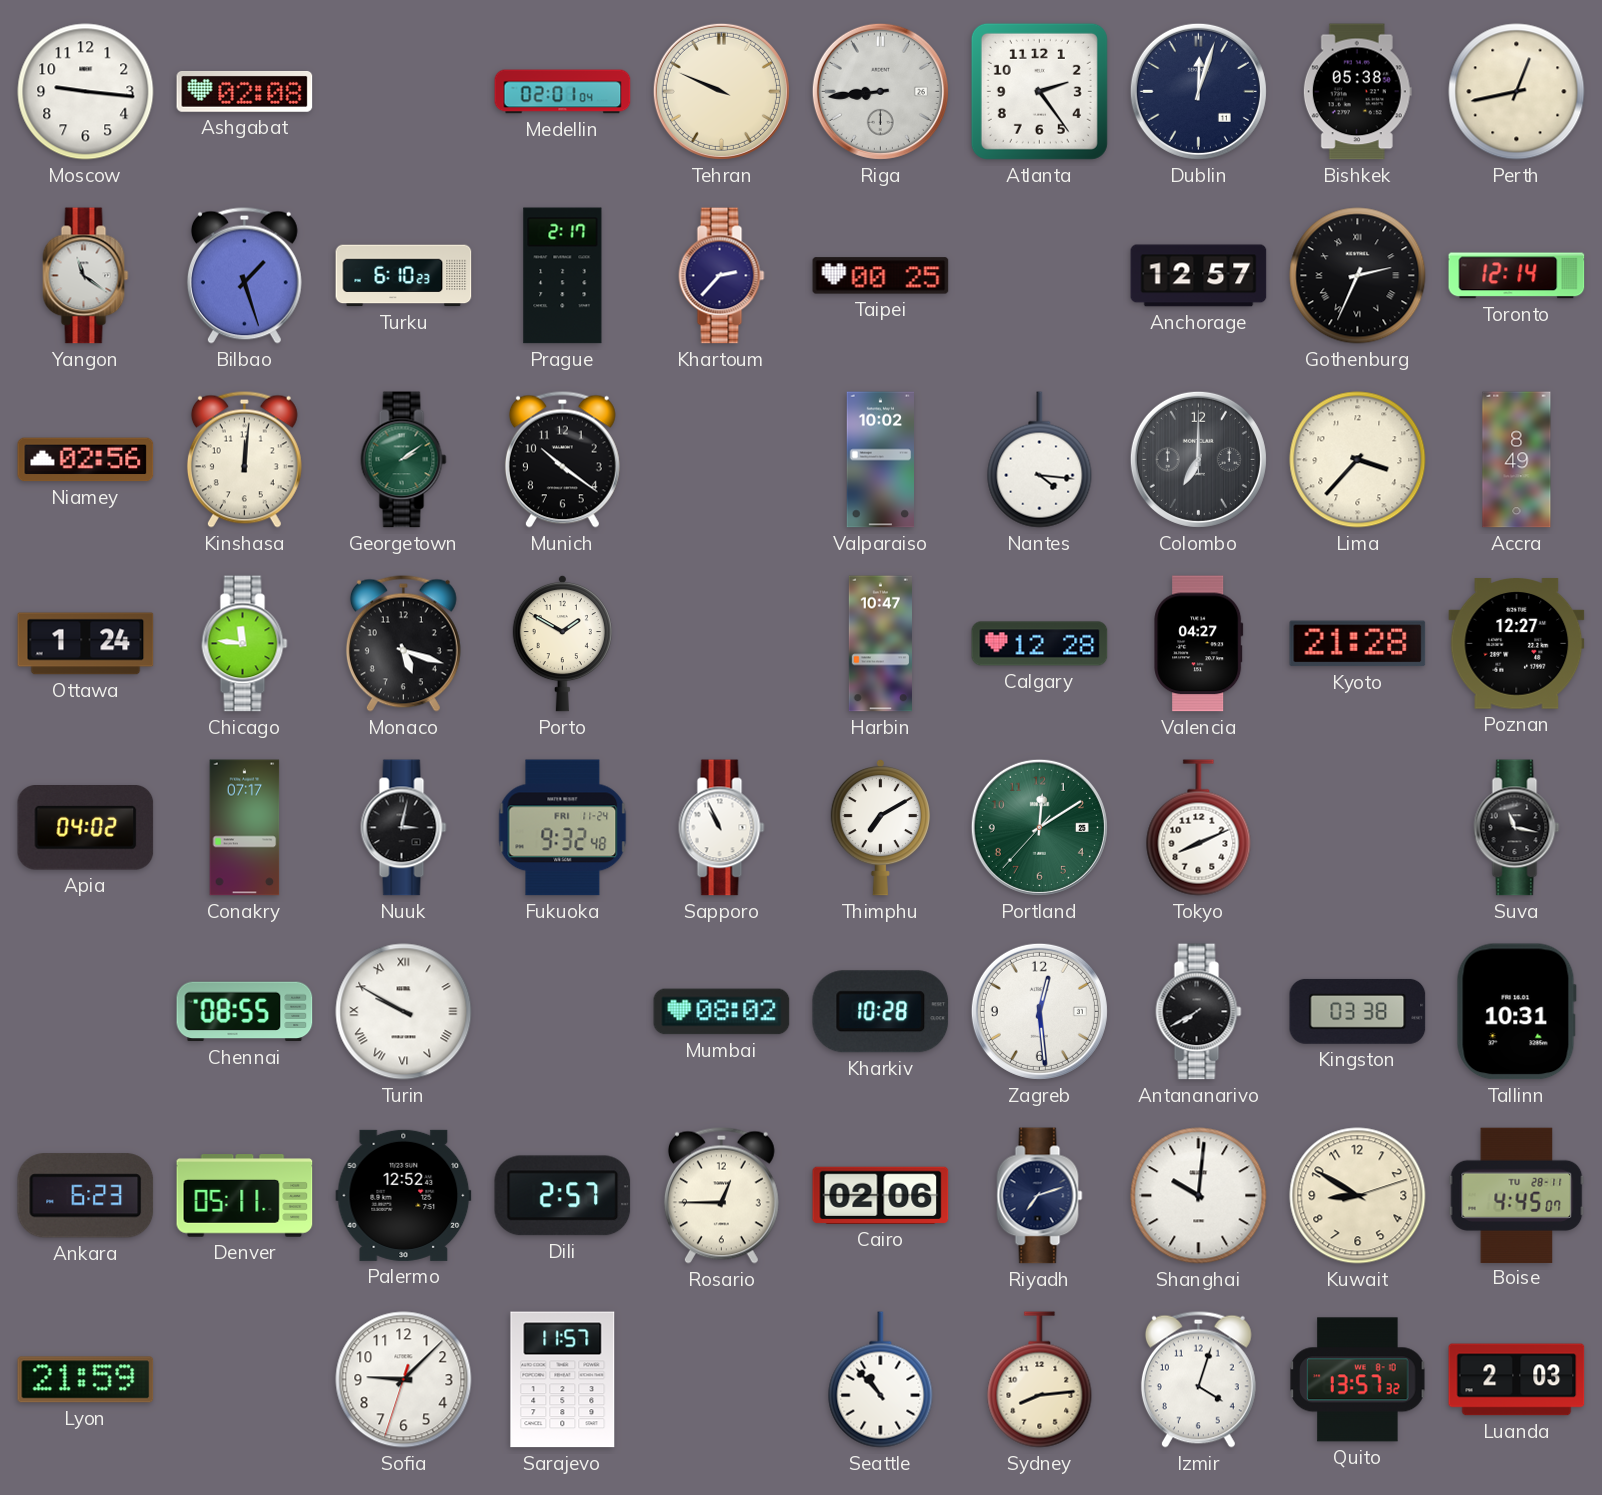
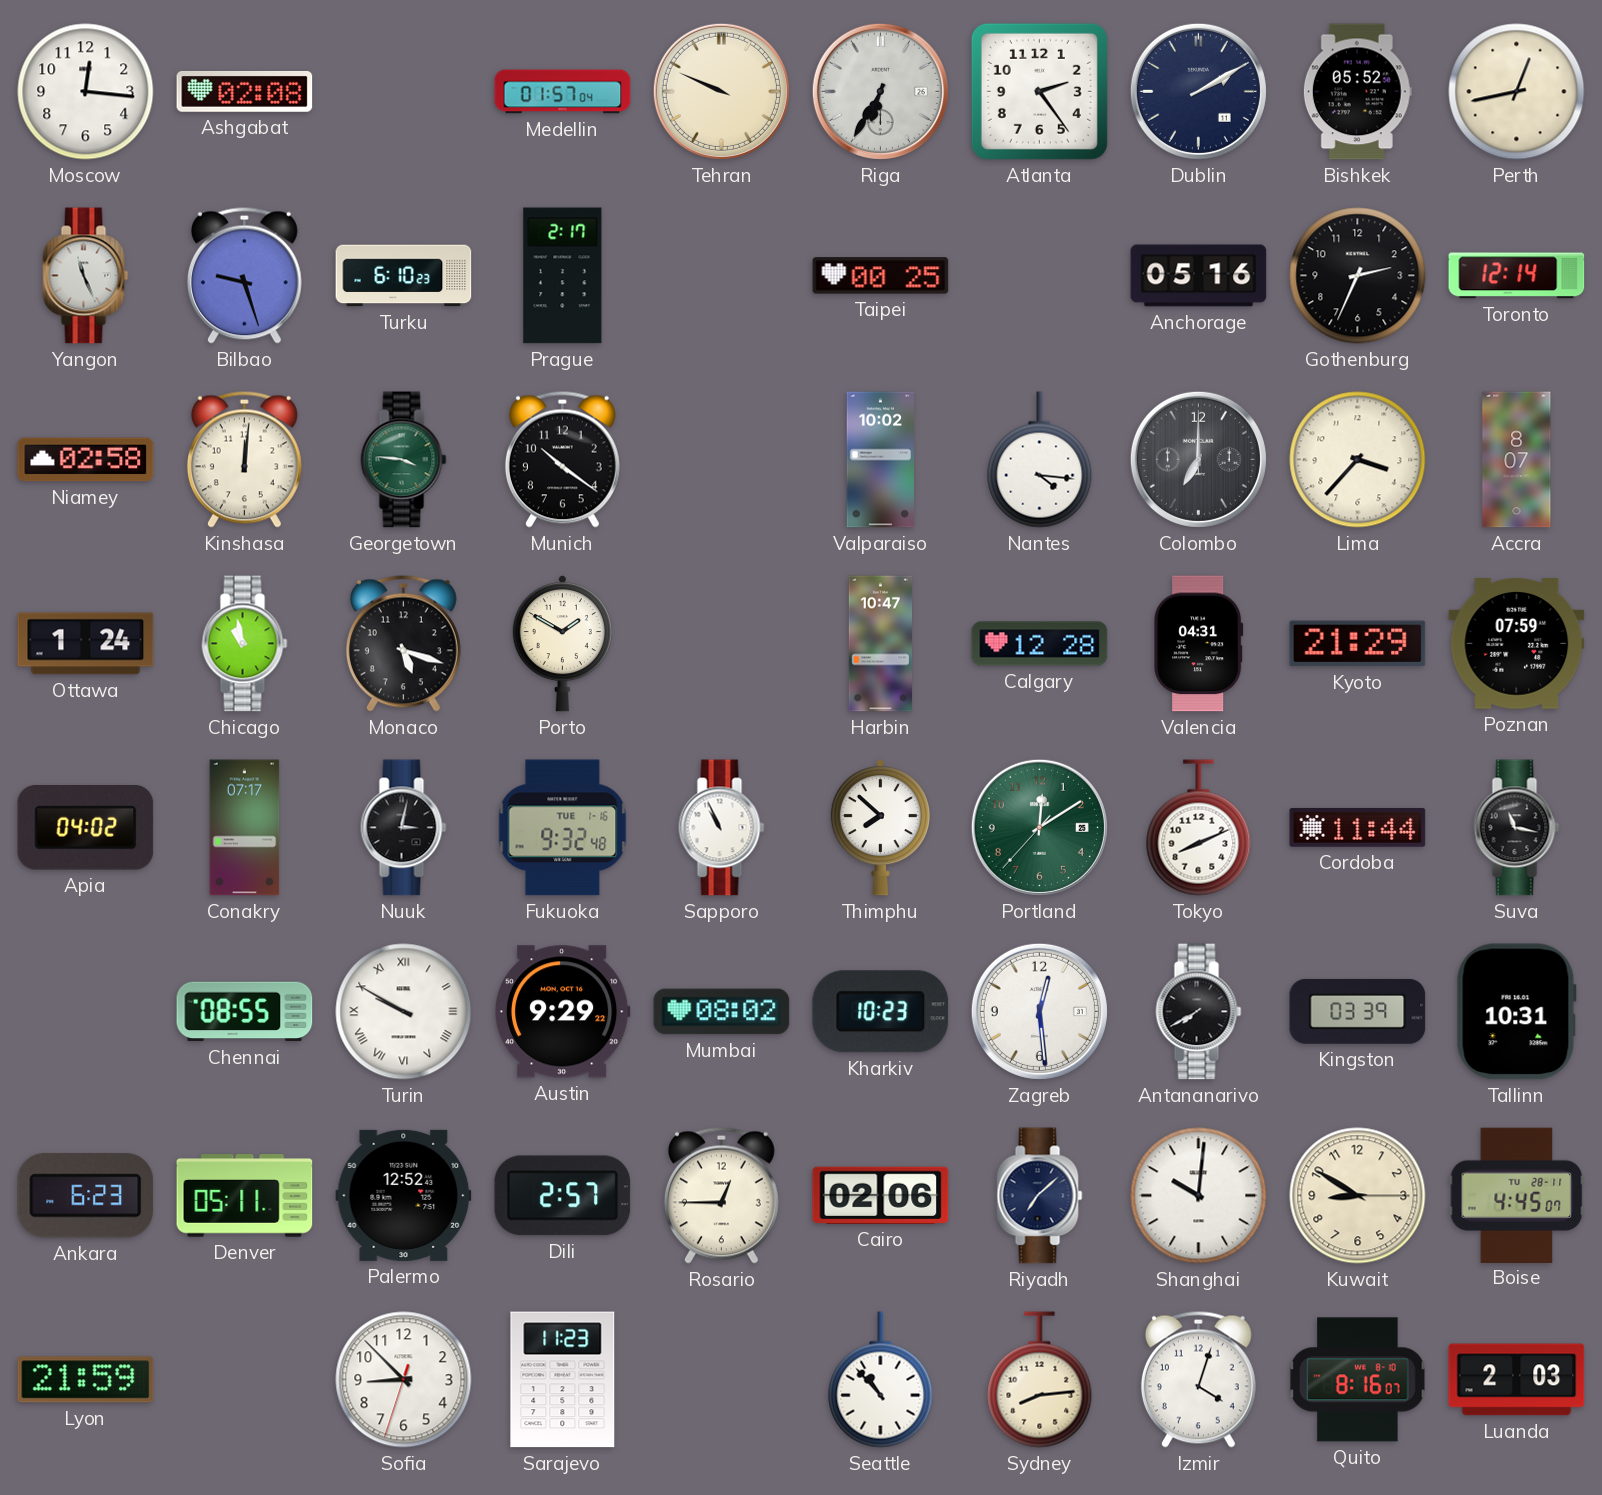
Moscow: 9:16 -> 12:16
Medellin: 02:01 -> 01:57
Riga: 8:44 -> 6:35
Dublin: 12:03 -> 2:10
Bishkek: 05:38 -> 05:52
Yangon: 11:21 -> 11:26
Bilbao: 1:27 -> 9:27
Khartoum: 2:37 -> none
Anchorage: 12:57 -> 05:16
Gothenburg numerals: Roman -> Arabic
Niamey: 02:56 -> 02:58
Georgetown: 2:09 -> 3:46
Accra: 8:49 -> 8:07
Chicago: 11:46 -> 10:58
Valencia: 04:27 -> 04:31
Kyoto: 21:28 -> 21:29
Poznan: 12:27 -> 07:59
Fukuoka date: FRI 11-24 -> TUE 1-16
Thimphu: 7:10 -> 7:52
Cordoba: none -> 11:44
Austin: none -> 9:29
Kharkiv: 10:28 -> 10:23
Kingston: 03:38 -> 03:39
Riyadh: 7:12 -> 7:08
Kuwait: 8:50:12 -> 8:50:15
Sofia: 9:07 -> 8:52
Sarajevo: 11:57 -> 11:23
Quito: 13:57 -> 8:16
